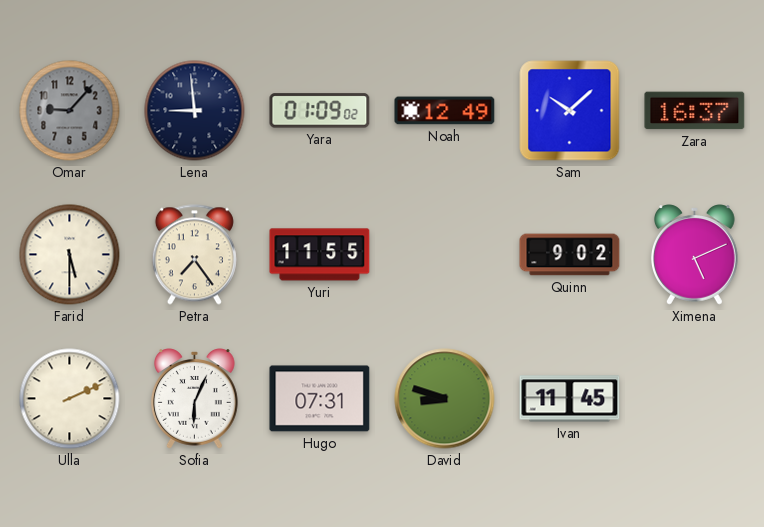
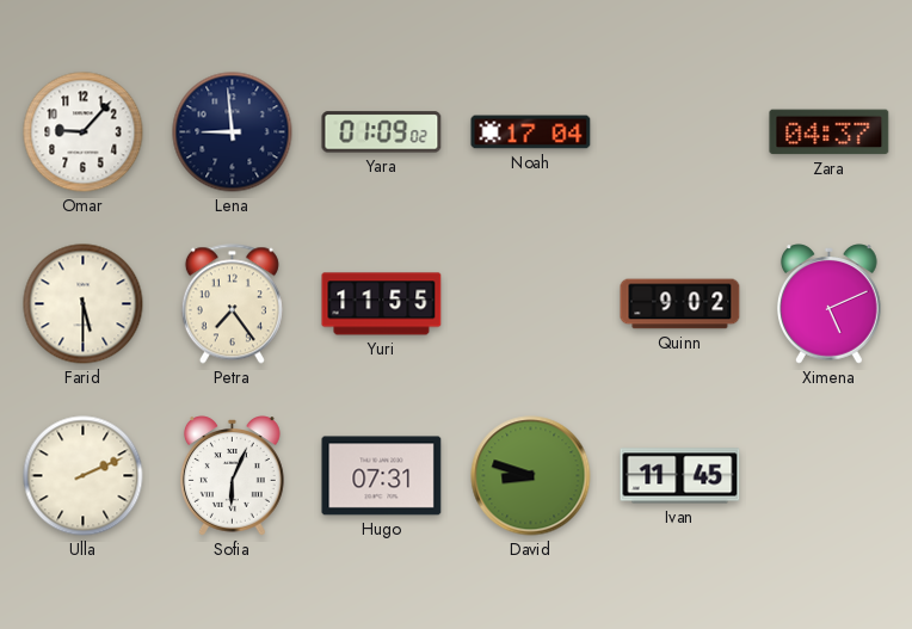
Omar dial: grey -> white
Noah: 12:49 -> 17:04
Sam: 10:08 -> none
Zara: 16:37 -> 04:37
